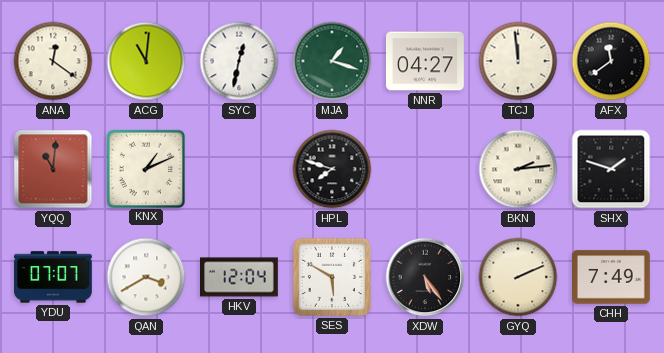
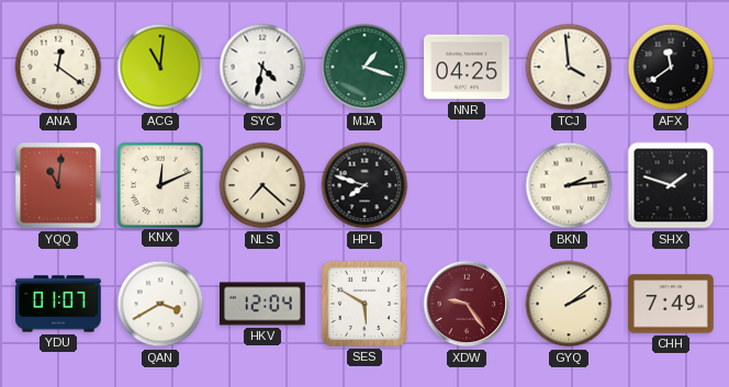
SYC: 12:32 -> 4:32
NNR: 04:27 -> 04:25
TCJ: 11:59 -> 3:59
KNX: 1:11 -> 12:11
NLS: none -> 7:22
YDU: 07:07 -> 01:07
XDW: 5:24 -> 9:24
XDW dial: black -> burgundy
GYQ: 2:11 -> 2:09
